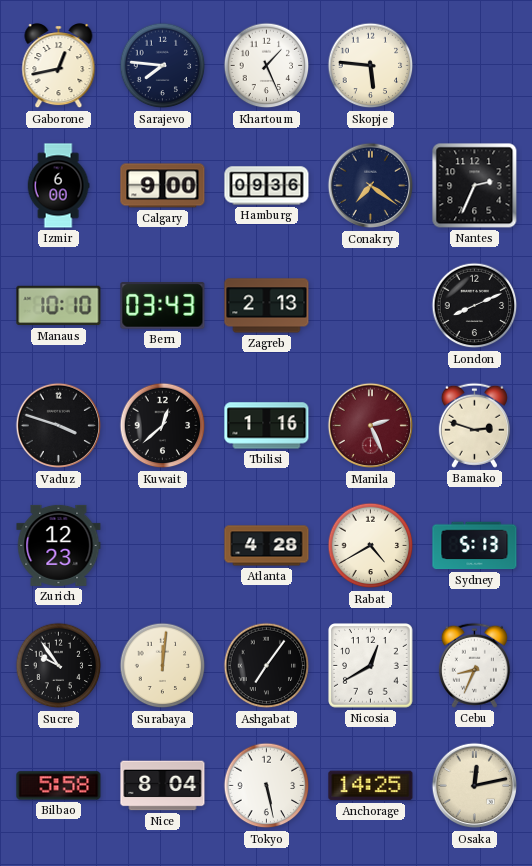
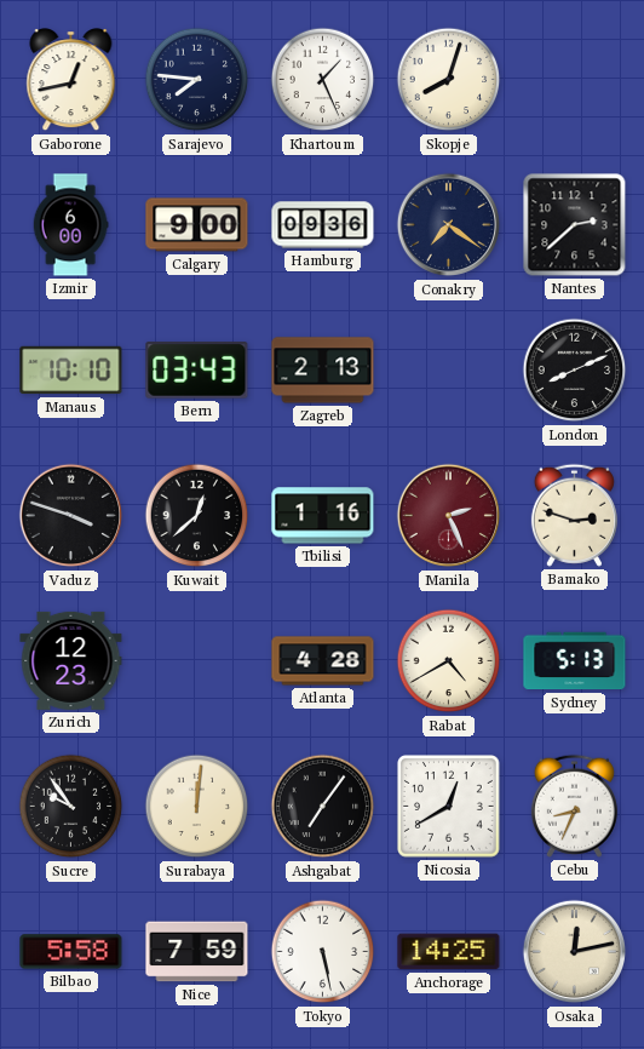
Skopje: 5:46 -> 8:03
Nantes: 2:34 -> 2:38
Nice: 8:04 -> 7:59
